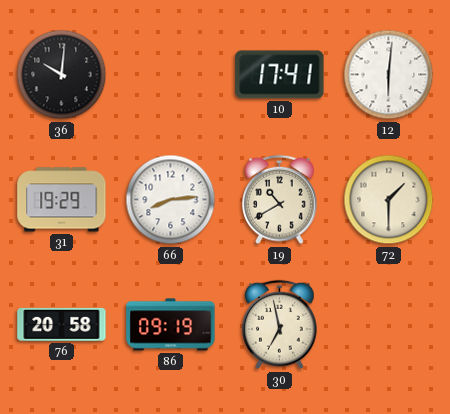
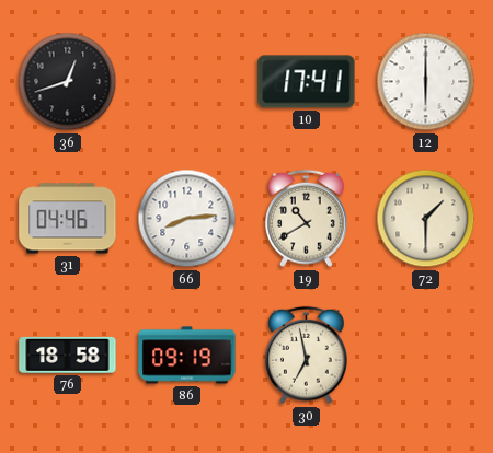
36: 10:01 -> 12:42
12: 6:01 -> 6:00
31: 19:29 -> 04:46
76: 20:58 -> 18:58
